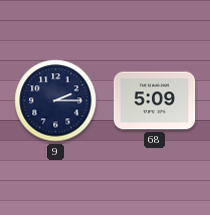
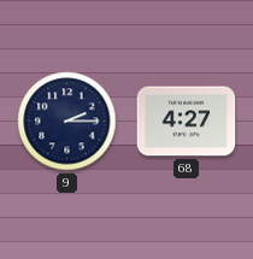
68: 5:09 -> 4:27
